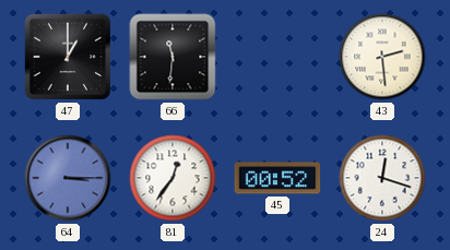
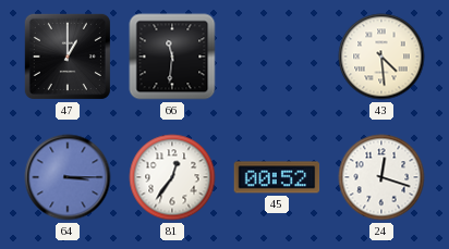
43: 2:29 -> 4:29
